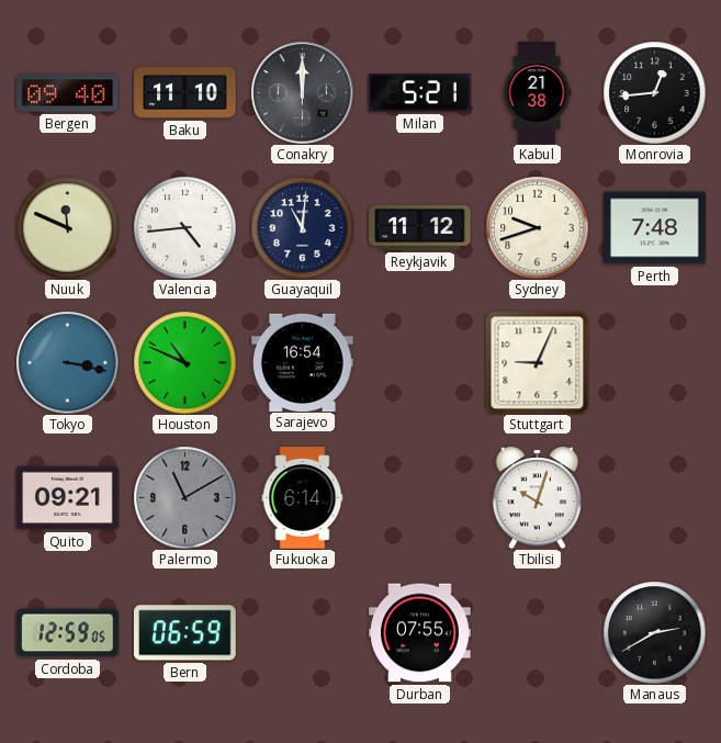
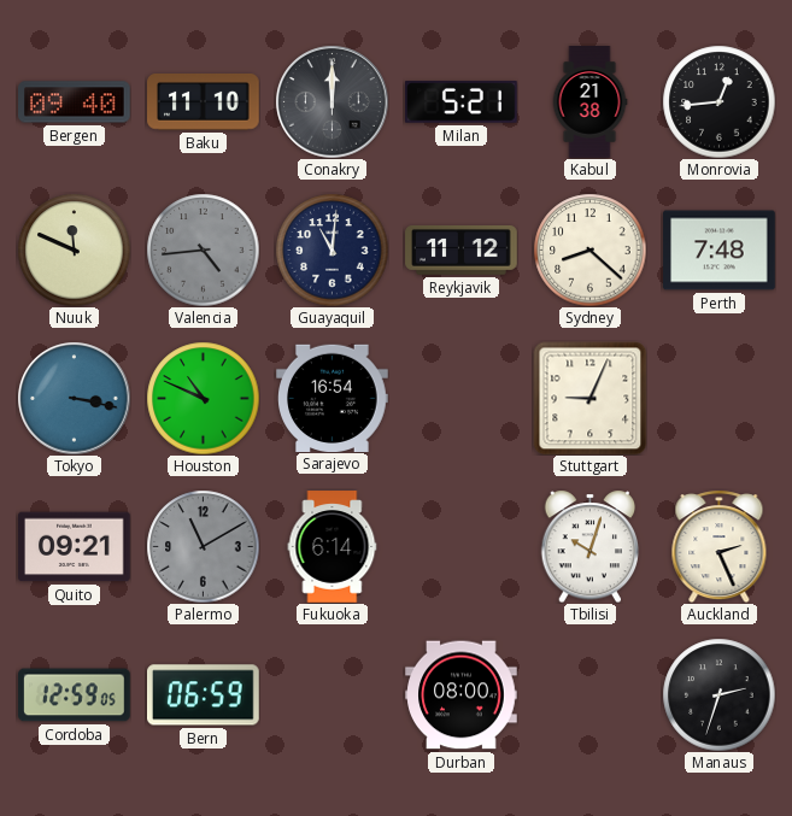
Valencia dial: white -> grey
Sydney: 9:42 -> 8:22
Auckland: none -> 2:26
Durban: 07:55 -> 08:00
Manaus: 2:40 -> 2:33
